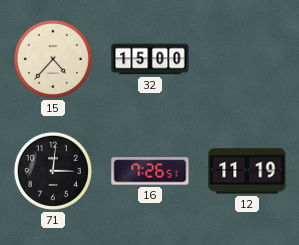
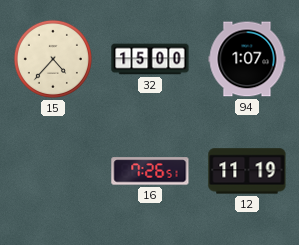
94: none -> 1:07
71: 3:01 -> none
